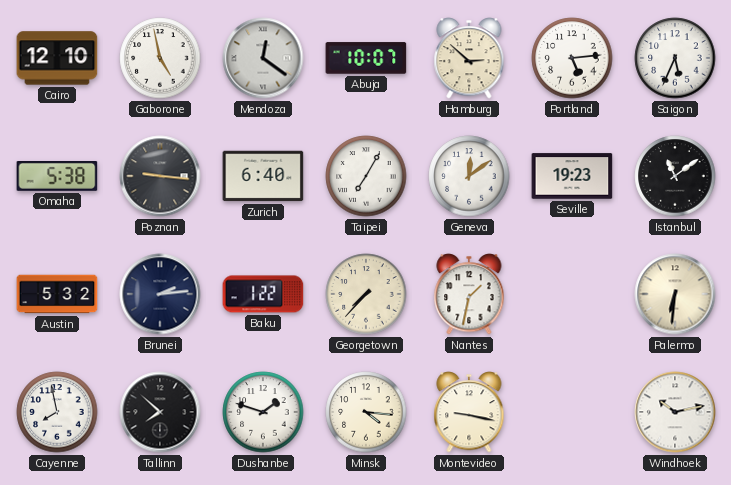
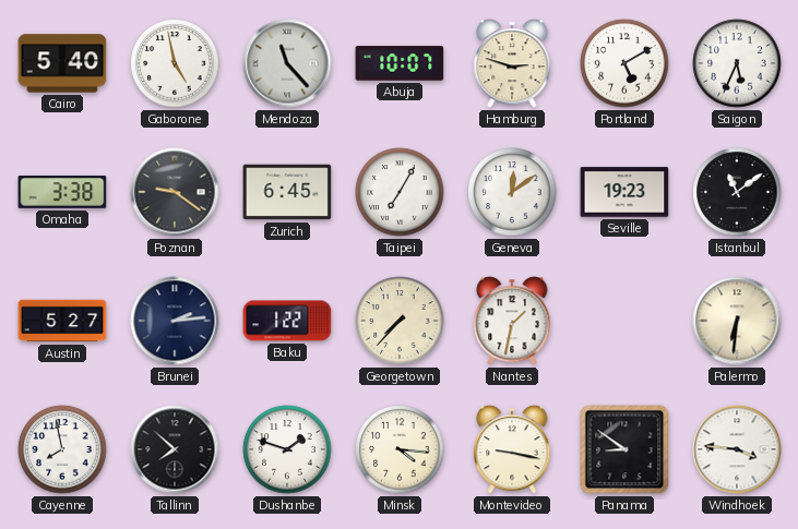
Cairo: 12:10 -> 5:40
Mendoza: 12:21 -> 11:23
Hamburg: 2:52 -> 2:48
Portland: 5:14 -> 5:10
Omaha: 5:38 -> 3:38
Poznan: 9:16 -> 9:21
Zurich: 6:40 -> 6:45
Austin: 5:32 -> 5:27
Panama: none -> 8:51
Windhoek: 10:13 -> 3:46
